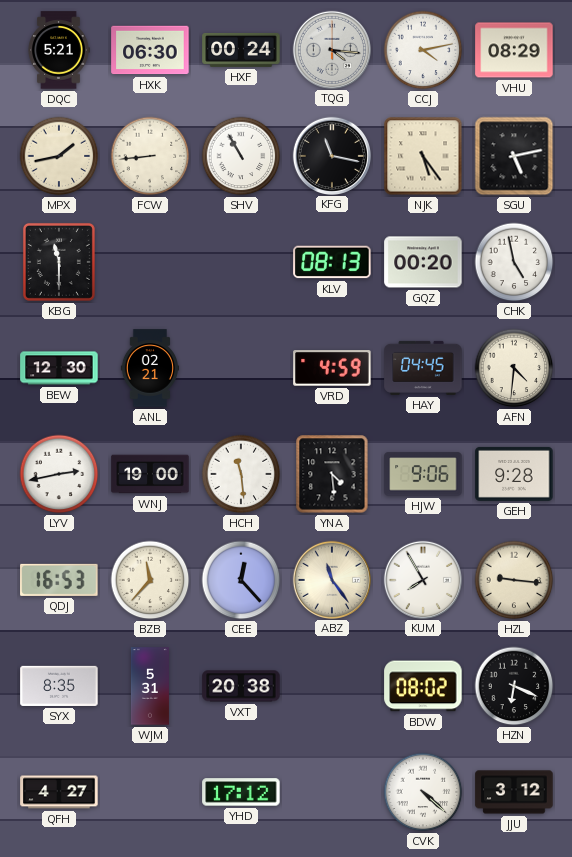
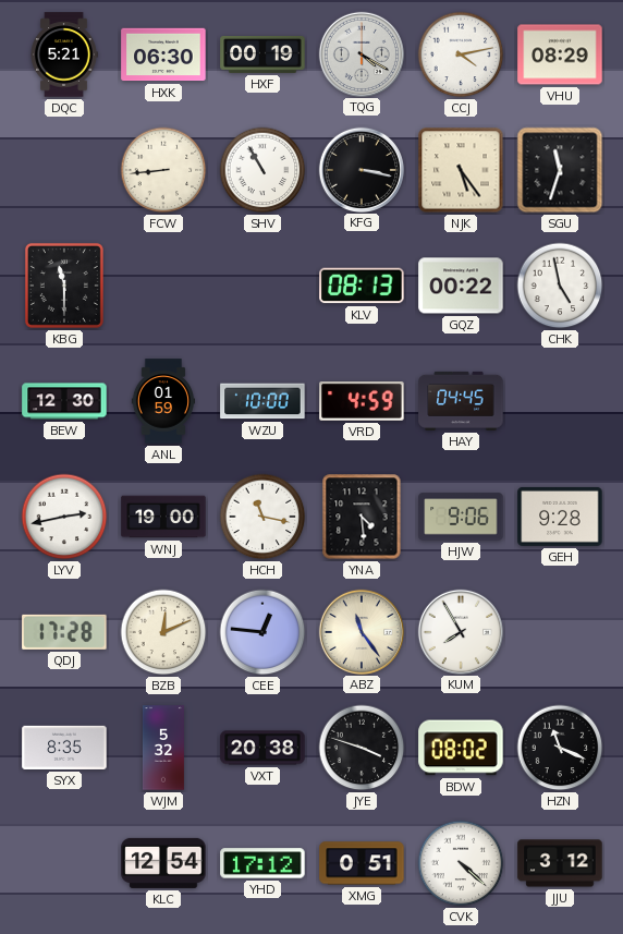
HXF: 00:24 -> 00:19
TQG: 4:16 -> 4:20
MPX: 1:43 -> none
KFG: 11:17 -> 3:17
SGU: 5:13 -> 11:33
GQZ: 00:20 -> 00:22
ANL: 02:21 -> 01:59
WZU: none -> 10:00
AFN: 4:31 -> none
HCH: 11:29 -> 11:17
QDJ: 16:53 -> 17:28
BZB: 11:37 -> 12:11
CEE: 12:23 -> 12:46
HZL: 9:16 -> none
WJM: 5:31 -> 5:32
JYE: none -> 3:48
HZN: 6:19 -> 11:19
QFH: 4:27 -> none
KLC: none -> 12:54
XMG: none -> 0:51
